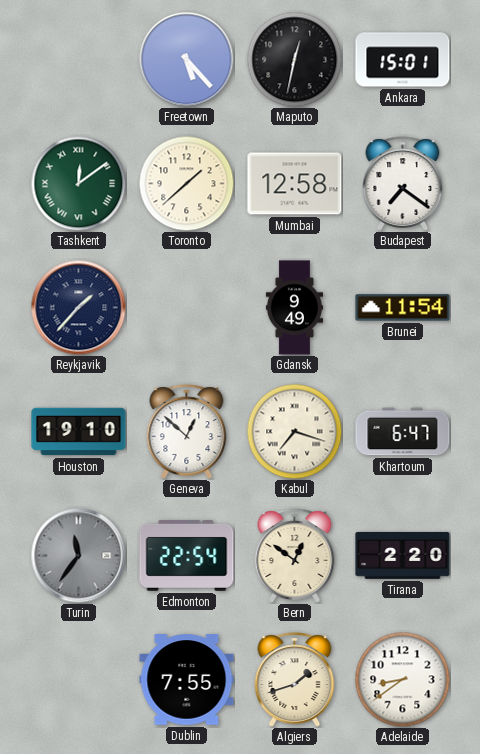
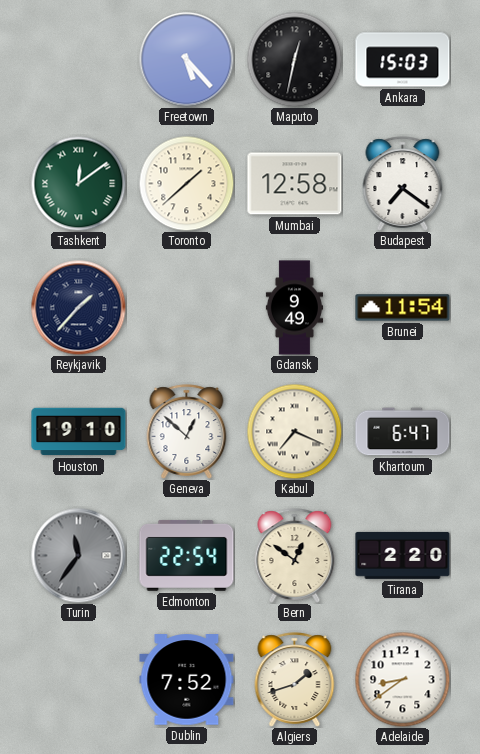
Ankara: 15:01 -> 15:03
Kabul: 7:18 -> 7:19
Dublin: 7:55 -> 7:52
